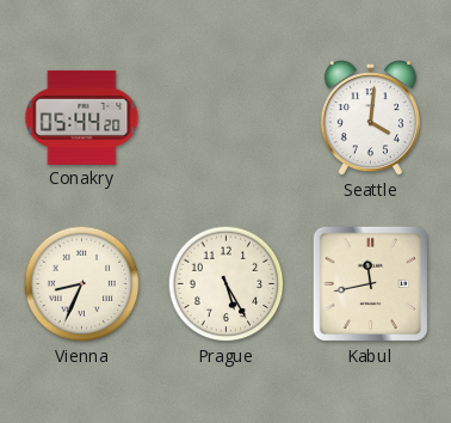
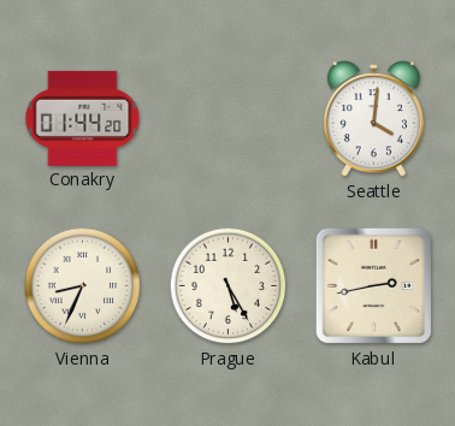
Conakry: 05:44 -> 01:44
Kabul: 11:43 -> 2:43
